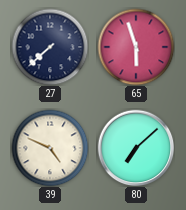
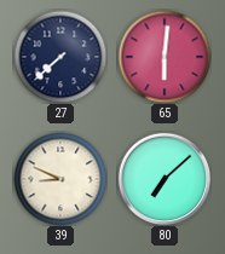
65: 5:57 -> 6:01
39: 4:49 -> 8:49
